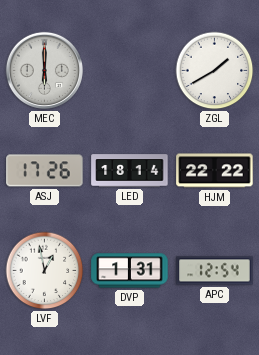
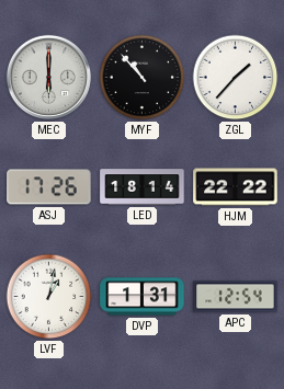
MYF: none -> 10:53
ZGL: 1:40 -> 1:37
LVF: 12:58 -> 1:02
